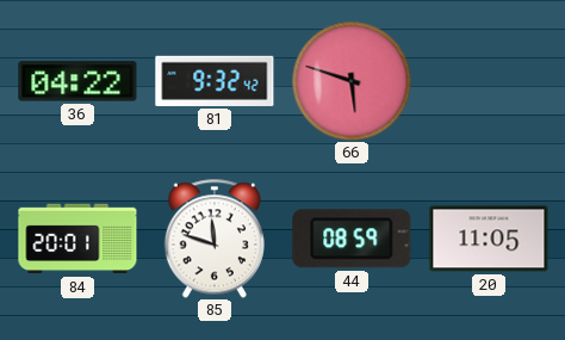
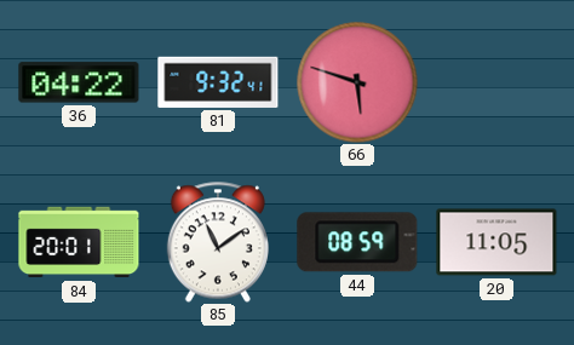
81: 9:32:42 -> 9:32:41
85: 11:48 -> 11:09
